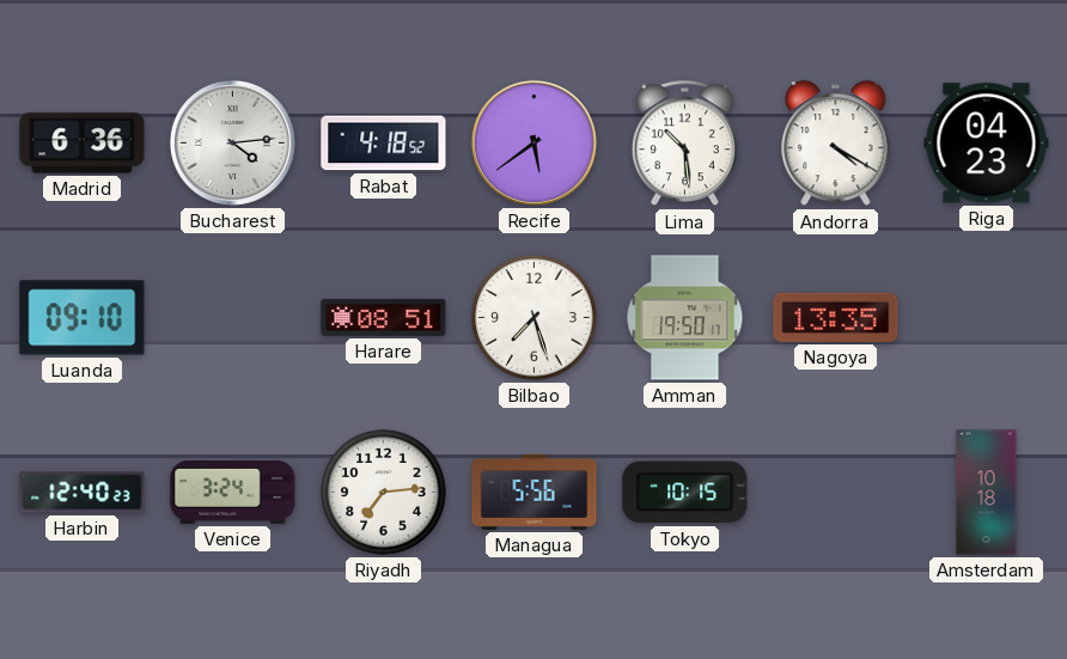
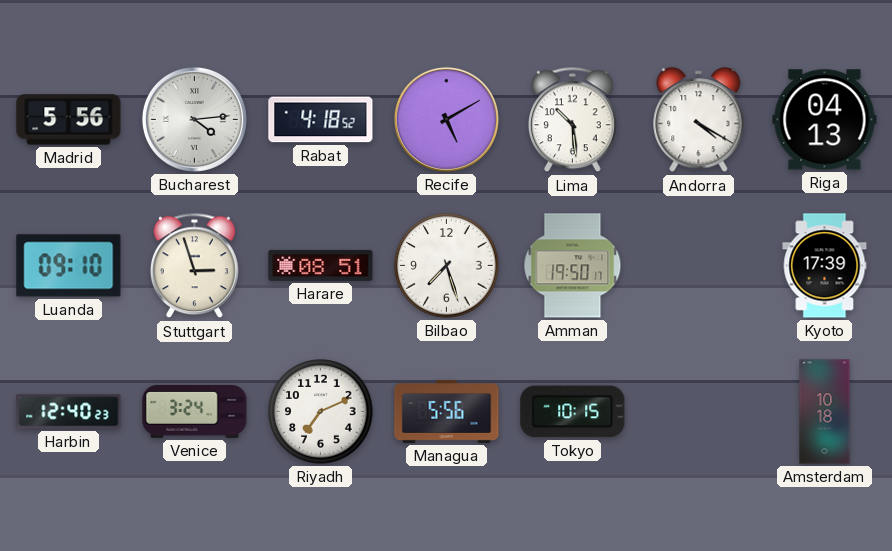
Madrid: 6:36 -> 5:56
Recife: 5:39 -> 5:10
Riga: 04:23 -> 04:13
Stuttgart: none -> 2:57
Nagoya: 13:35 -> none
Kyoto: none -> 17:39
Riyadh: 7:14 -> 7:11
